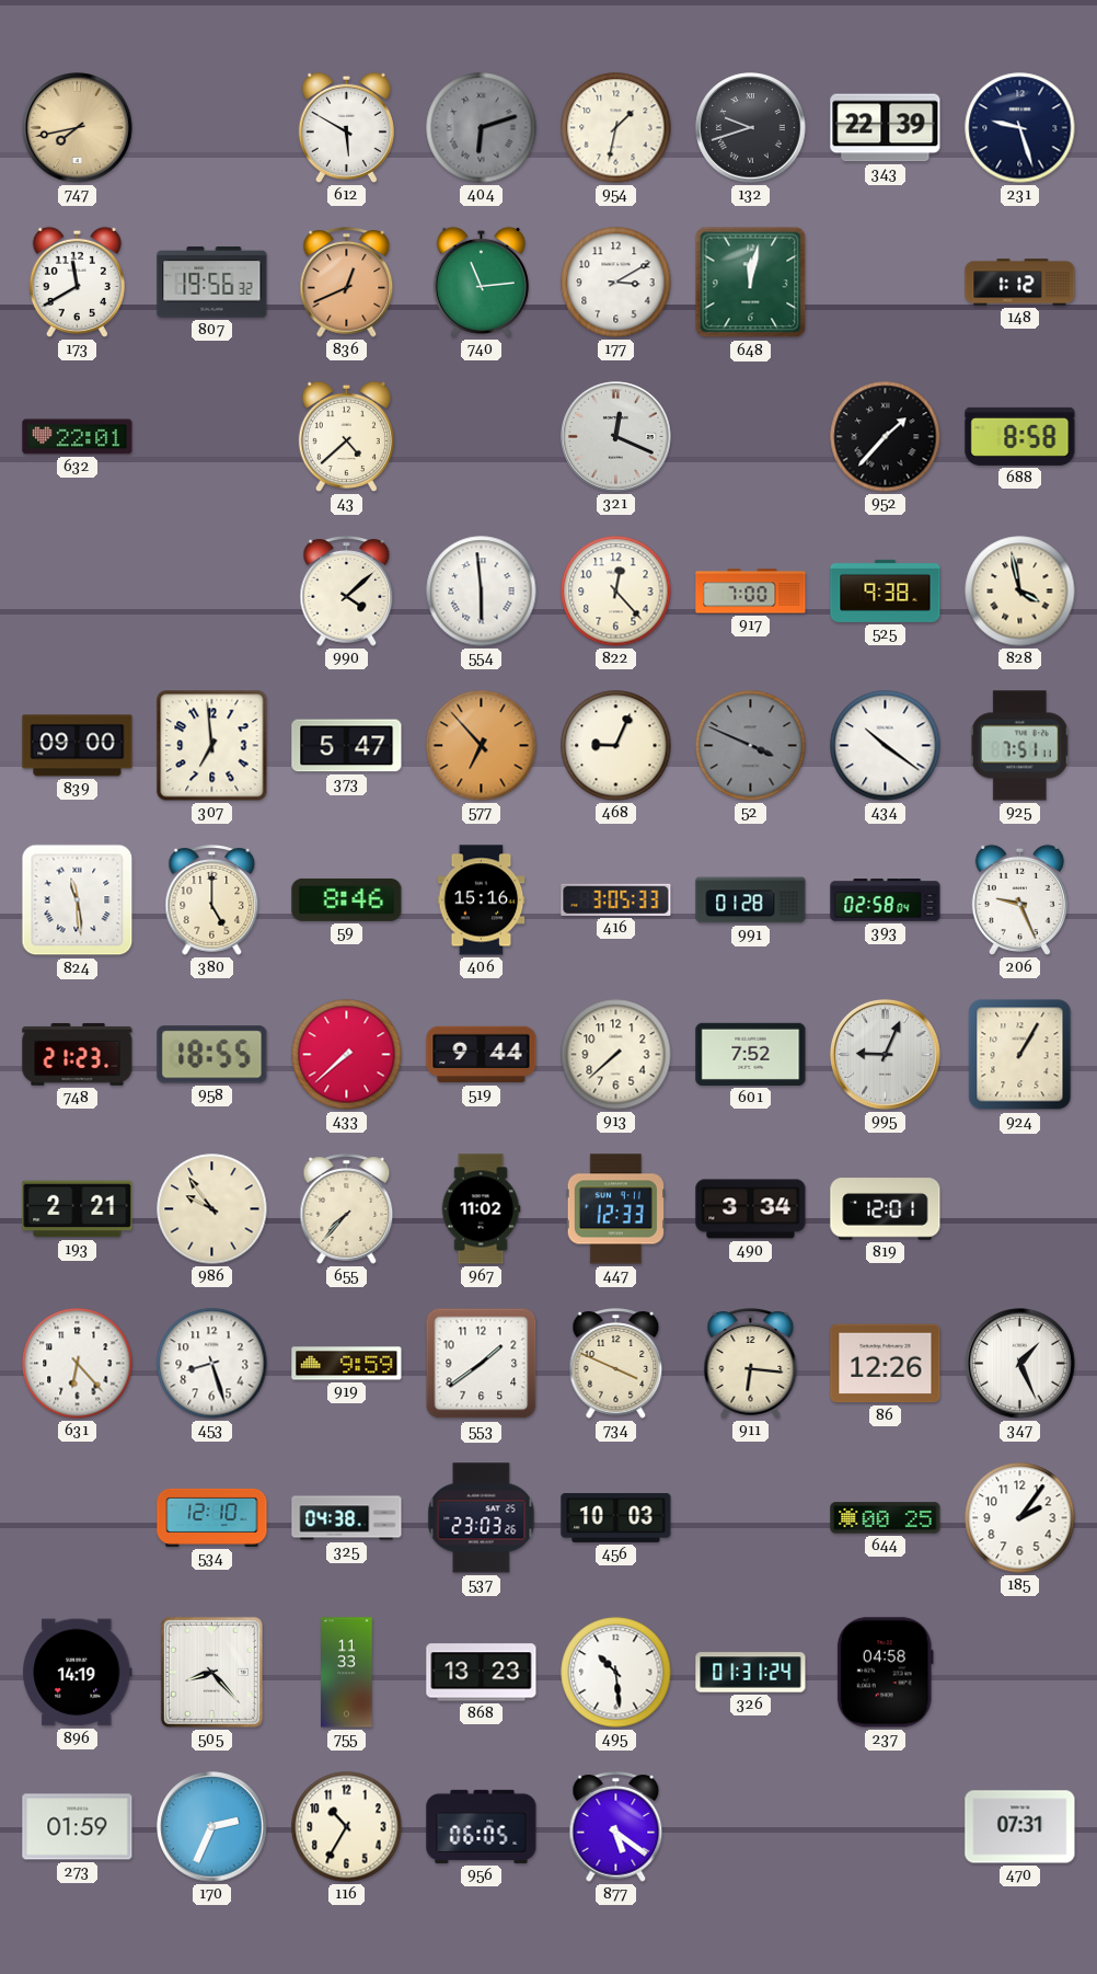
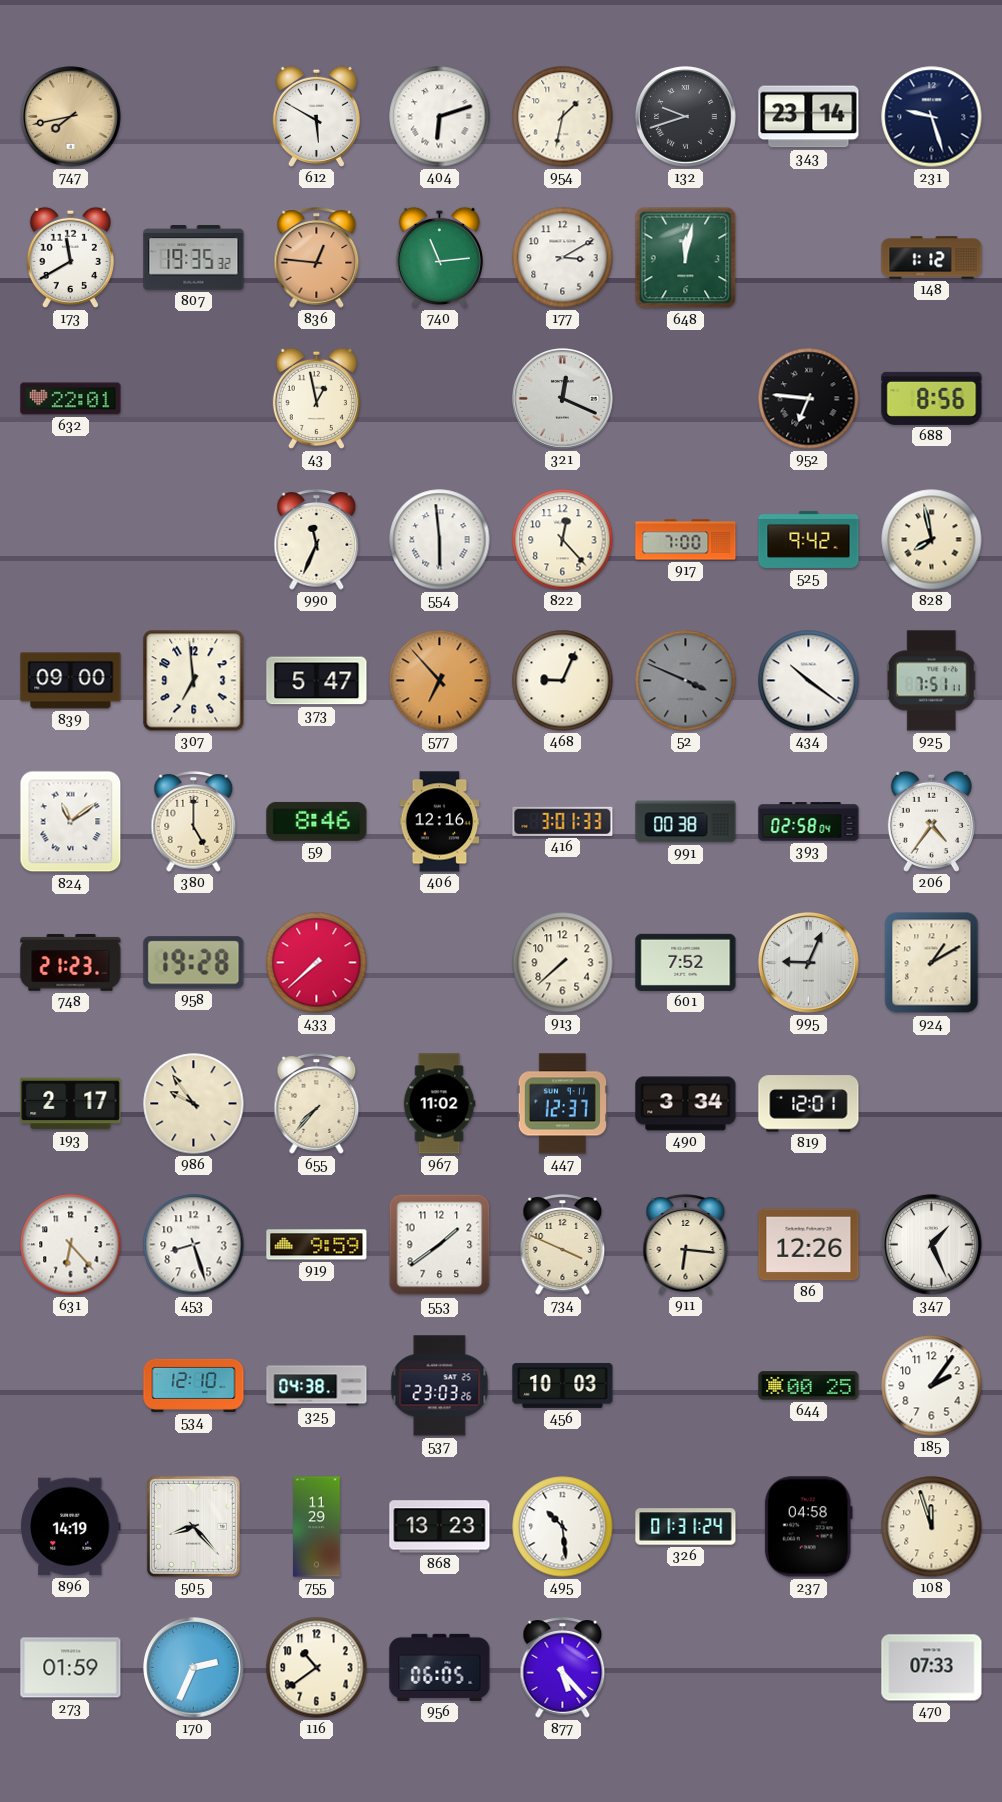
404 dial: grey -> white
343: 22:39 -> 23:14
807: 19:56 -> 19:35
836: 12:41 -> 12:46
43: 4:38 -> 12:58
952: 1:37 -> 6:46
688: 8:58 -> 8:56
990: 4:08 -> 11:34
525: 9:38 -> 9:42
828: 3:58 -> 7:58
824: 11:29 -> 11:09
406: 15:16 -> 12:16
416: 3:05 -> 3:01
991: 01:28 -> 00:38
206: 9:26 -> 4:36
958: 18:55 -> 19:28
519: 9:44 -> none
924: 1:05 -> 1:10
193: 2:21 -> 2:17
447: 12:33 -> 12:37
755: 11:33 -> 11:29
108: none -> 11:57
116: 10:35 -> 10:39
877: 5:21 -> 5:23
470: 07:31 -> 07:33
